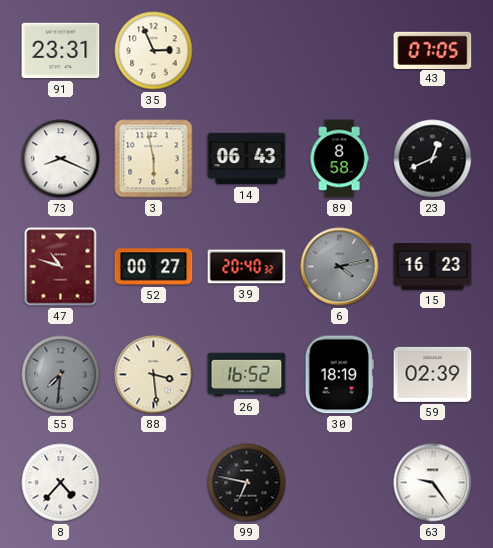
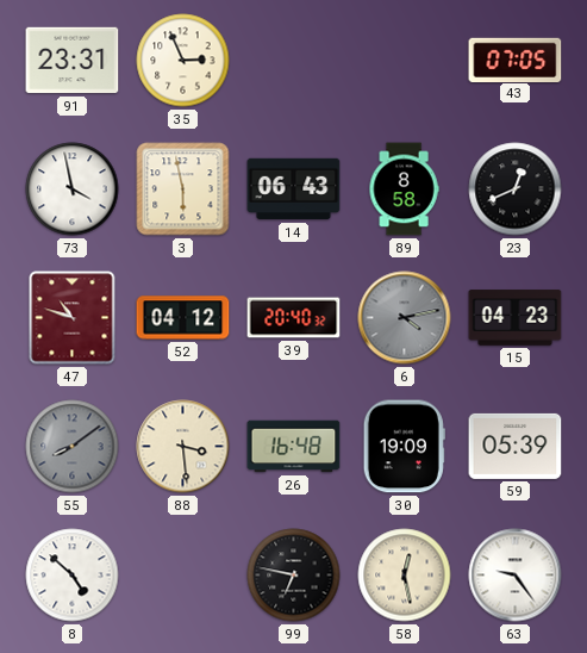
73: 8:19 -> 3:58
52: 00:27 -> 04:12
15: 16:23 -> 04:23
55: 7:31 -> 8:09
26: 16:52 -> 16:48
30: 18:19 -> 19:09
59: 02:39 -> 05:39
8: 4:37 -> 4:52
58: none -> 12:28
